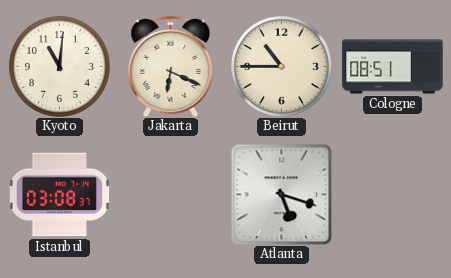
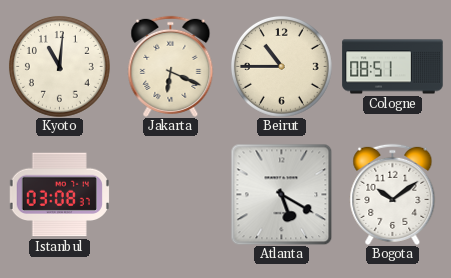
Atlanta: 5:18 -> 5:20
Bogota: none -> 10:09
